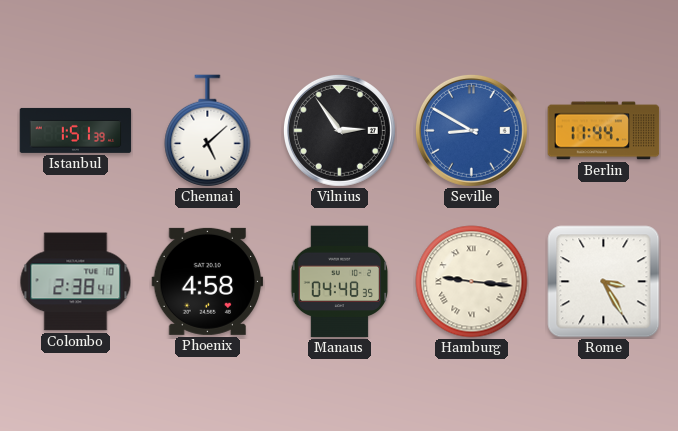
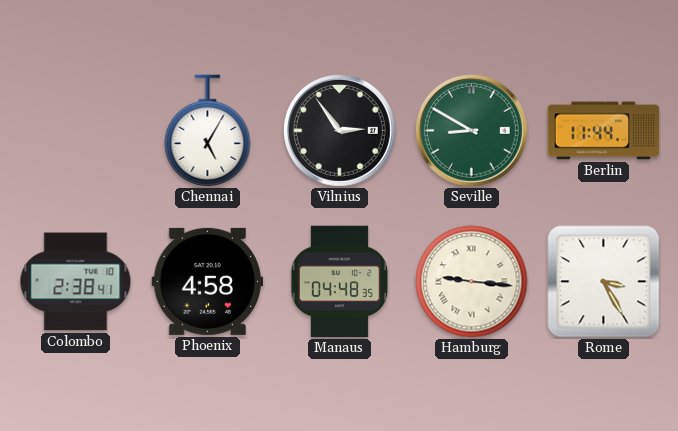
Istanbul: 1:51 -> none
Chennai: 5:08 -> 5:05
Seville dial: blue -> green
